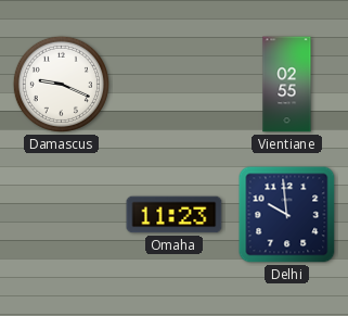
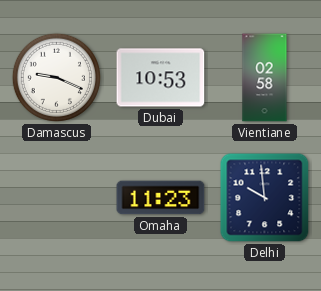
Dubai: none -> 10:53
Vientiane: 02:55 -> 02:58
